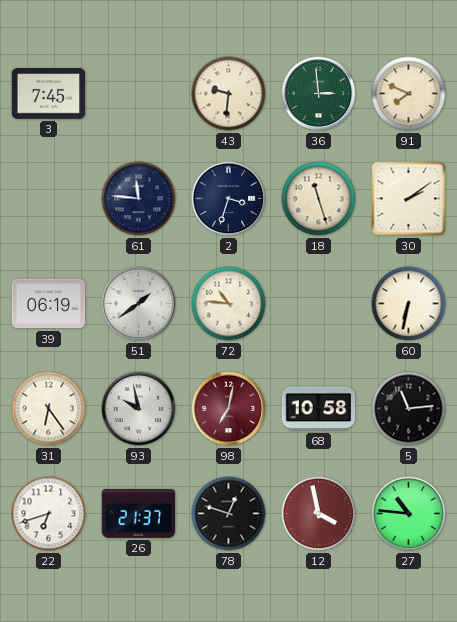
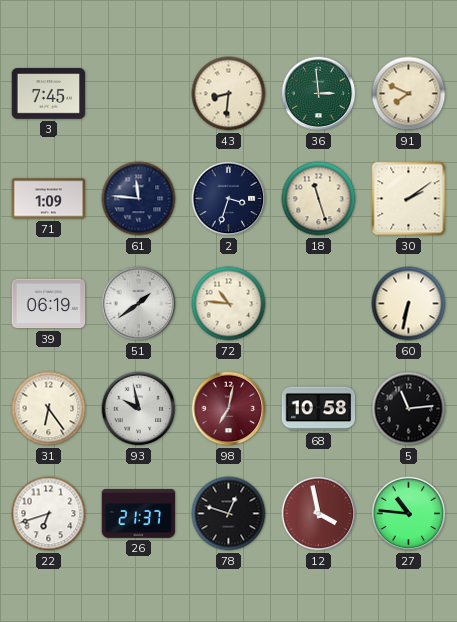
43: 9:31 -> 8:31
71: none -> 1:09
